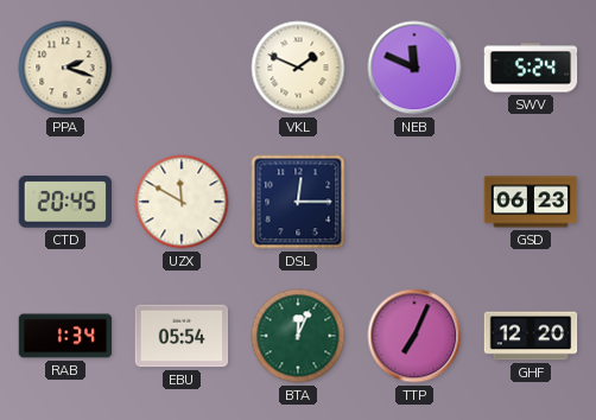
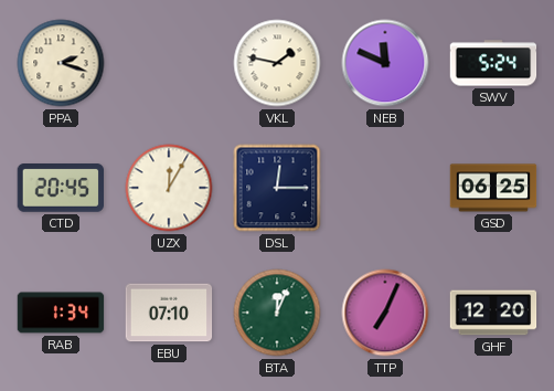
VKL: 1:49 -> 1:47
UZX: 11:50 -> 12:05
GSD: 06:23 -> 06:25
EBU: 05:54 -> 07:10
